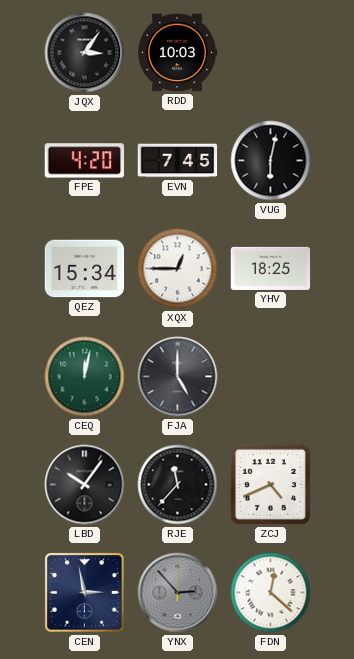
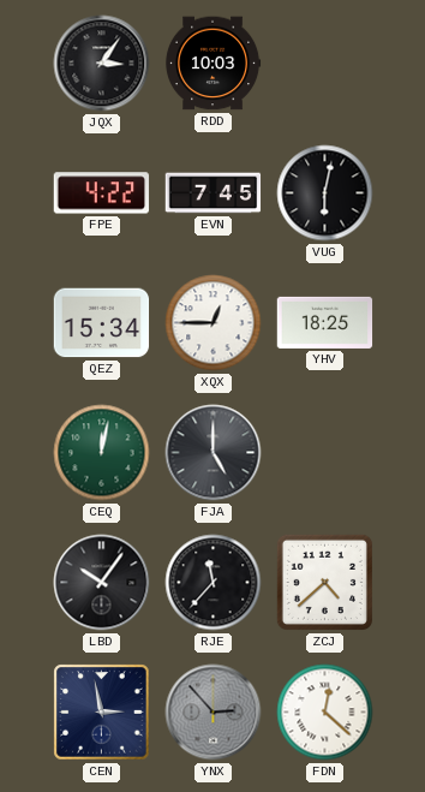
FPE: 4:20 -> 4:22
ZCJ: 4:41 -> 4:38
